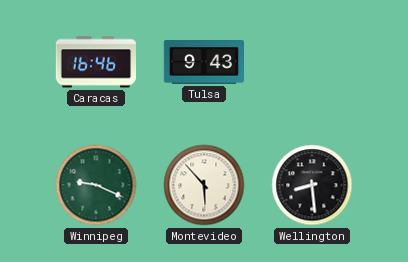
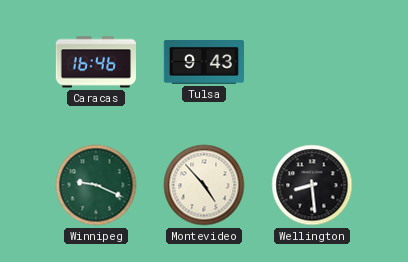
Montevideo: 5:53 -> 4:53
